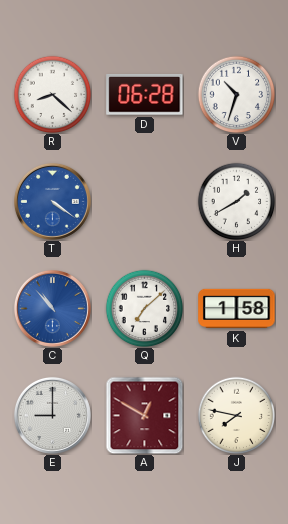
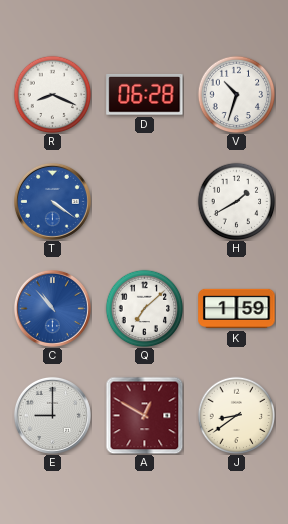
R: 8:22 -> 8:19
K: 1:58 -> 1:59
J: 7:47 -> 8:39
